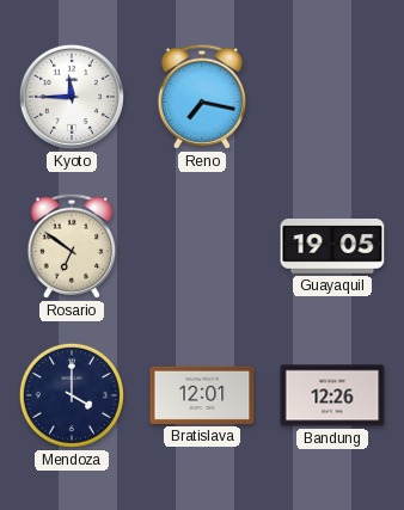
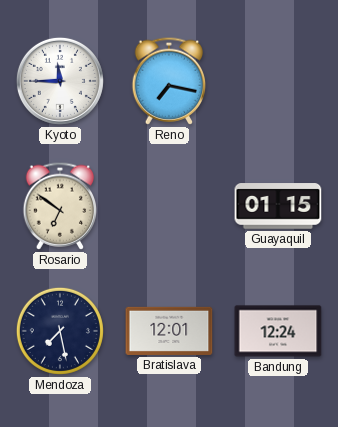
Guayaquil: 19:05 -> 01:15
Mendoza: 4:00 -> 7:28
Bandung: 12:26 -> 12:24
